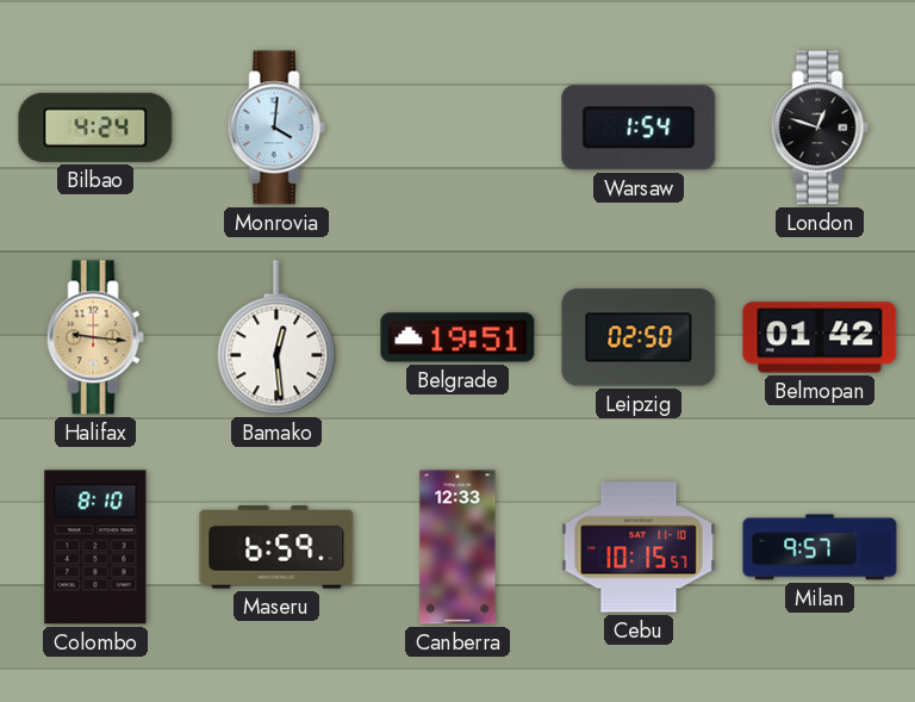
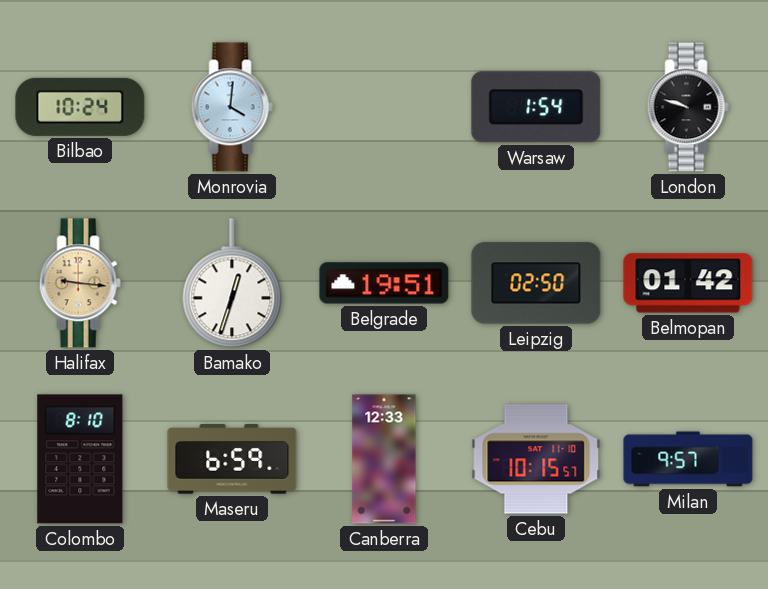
Bilbao: 4:24 -> 10:24
London: 12:48 -> 9:48
Bamako: 12:29 -> 12:33
